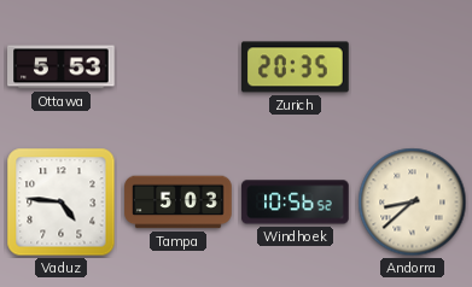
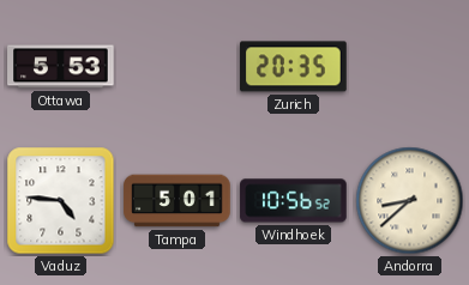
Tampa: 5:03 -> 5:01
